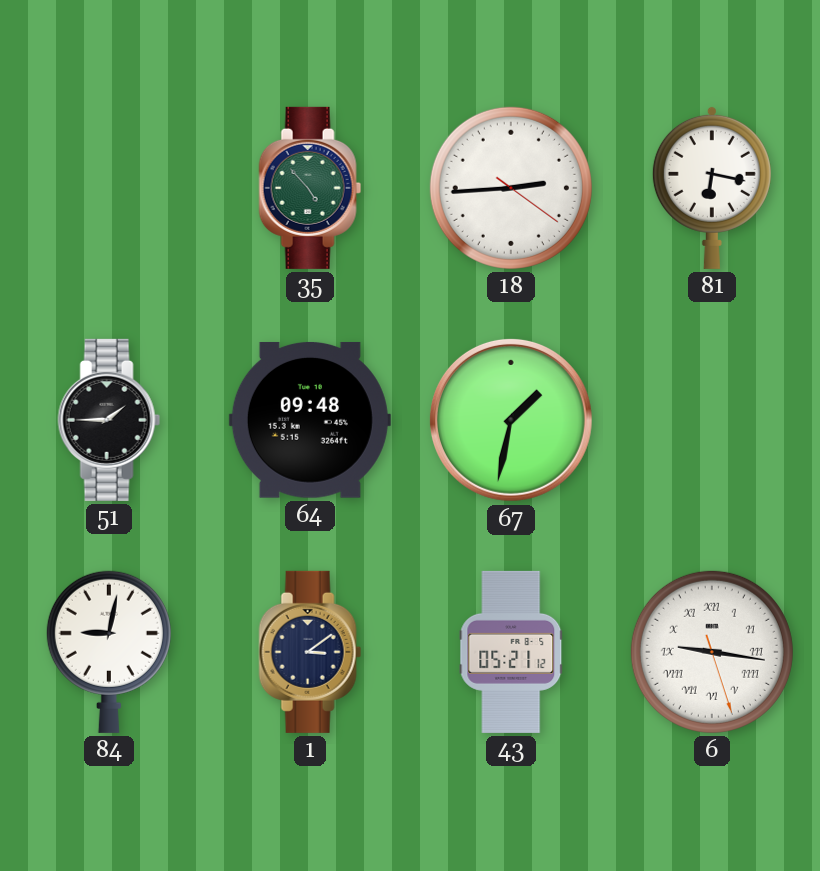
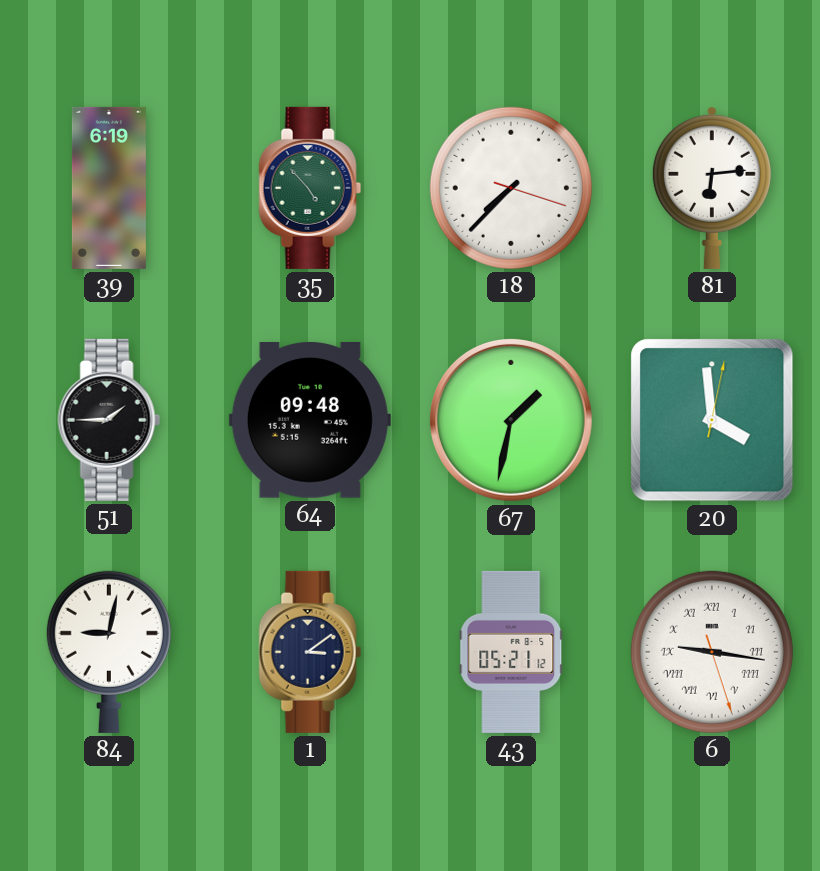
39: none -> 6:19
18: 2:44 -> 7:37
81: 6:17 -> 6:14
20: none -> 3:59
